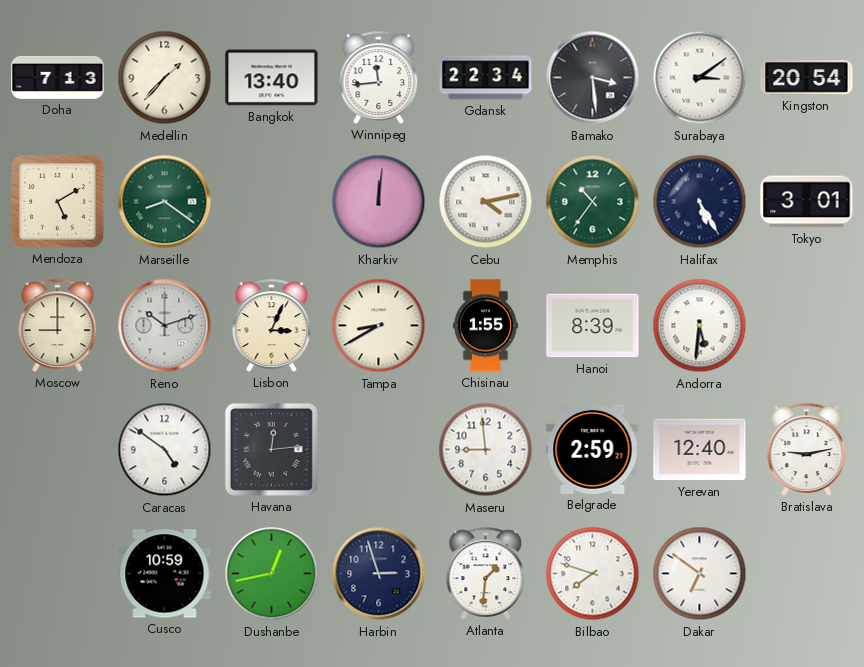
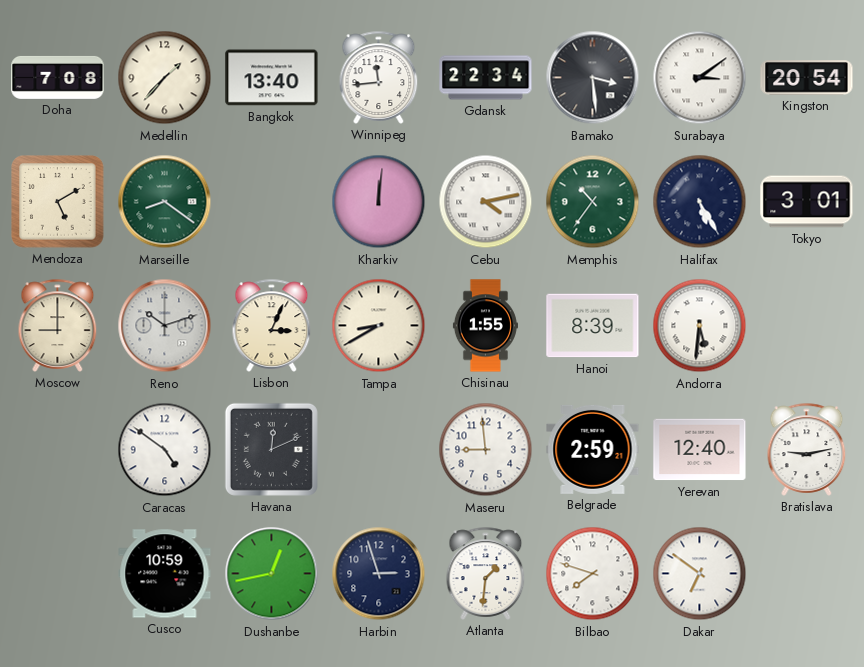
Doha: 7:13 -> 7:08
Havana: 12:14 -> 12:11
